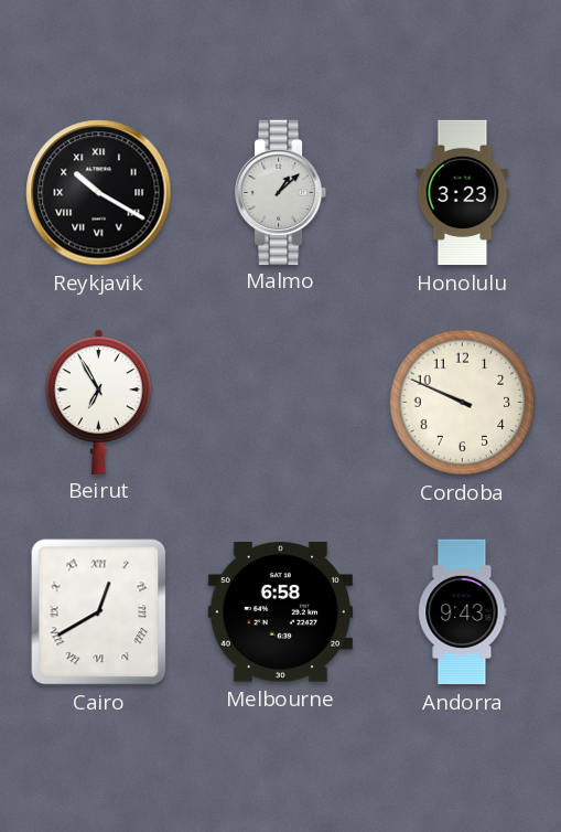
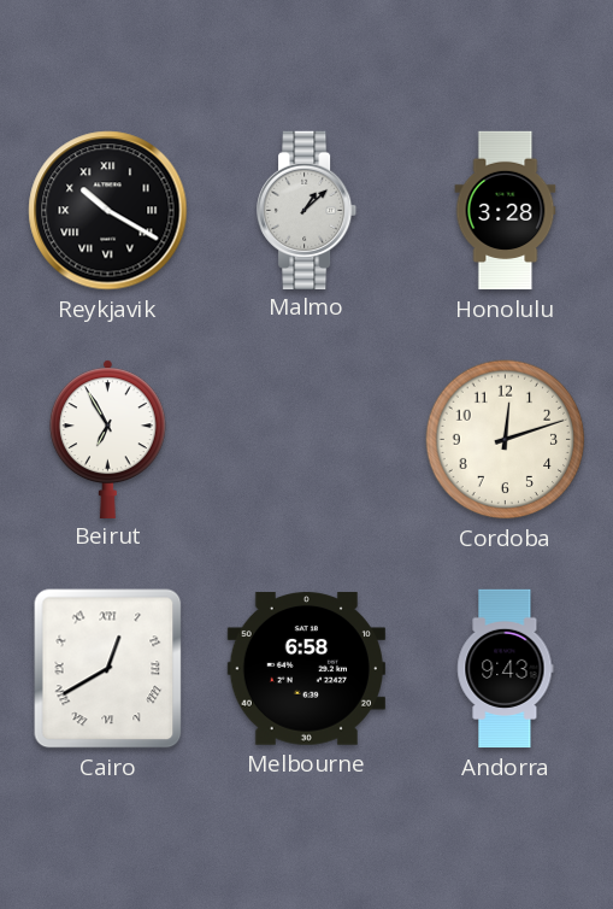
Honolulu: 3:23 -> 3:28
Cordoba: 9:49 -> 12:12
